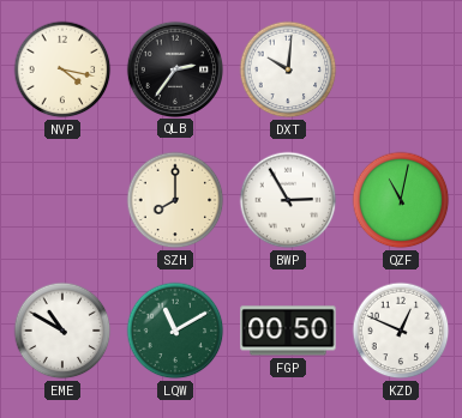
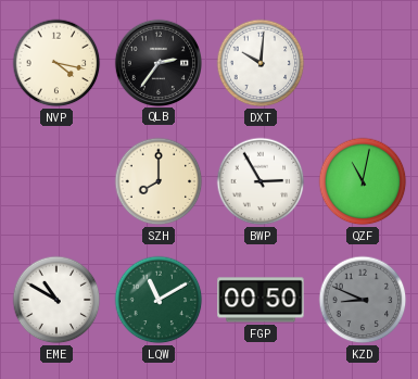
KZD: 12:49 -> 8:49
KZD dial: white -> grey
